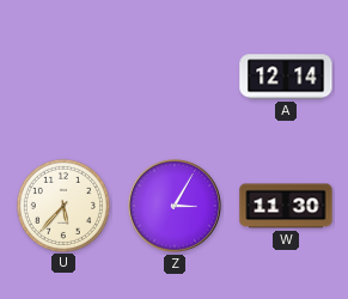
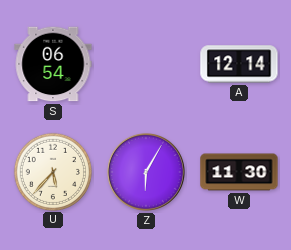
S: none -> 06:54
Z: 3:05 -> 6:05
